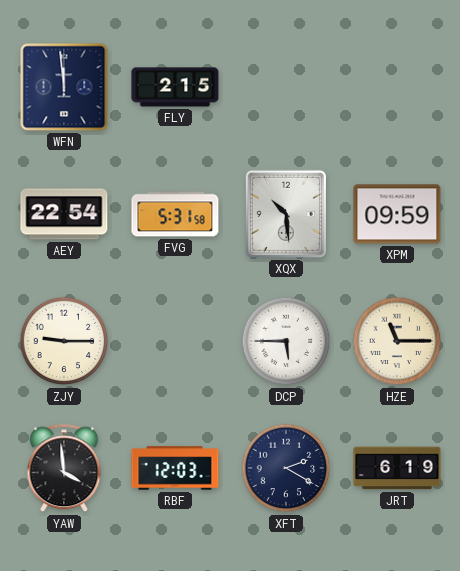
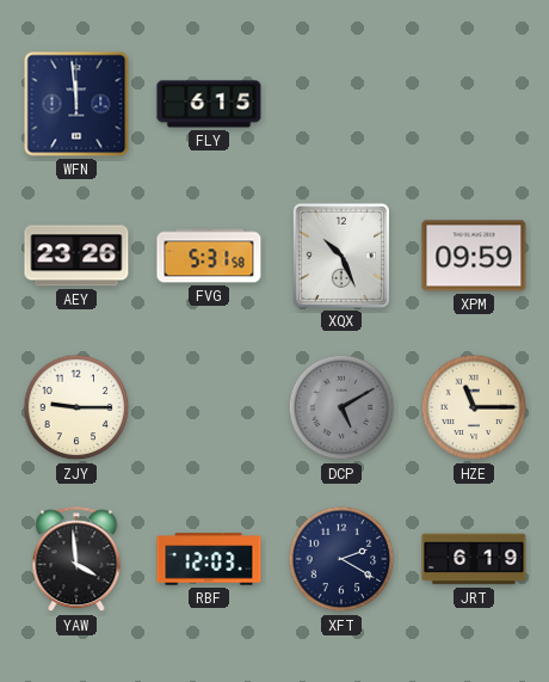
FLY: 2:15 -> 6:15
AEY: 22:54 -> 23:26
XQX: 10:29 -> 10:26
DCP: 5:45 -> 5:10
DCP dial: white -> grey
